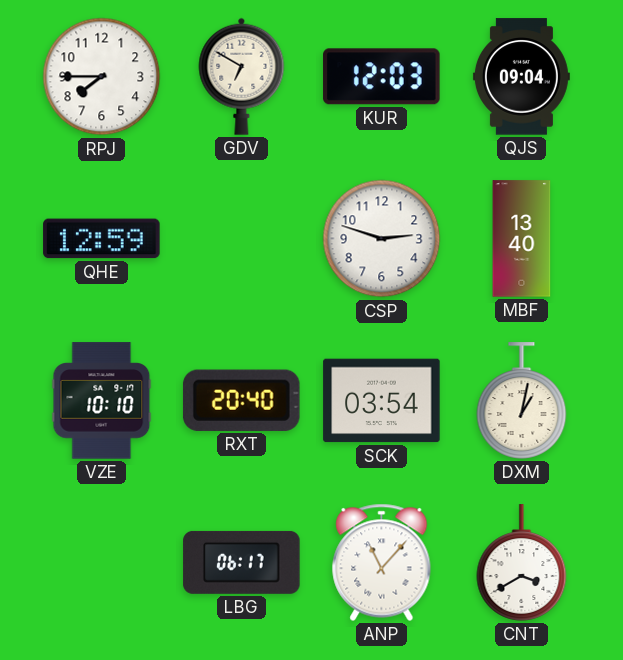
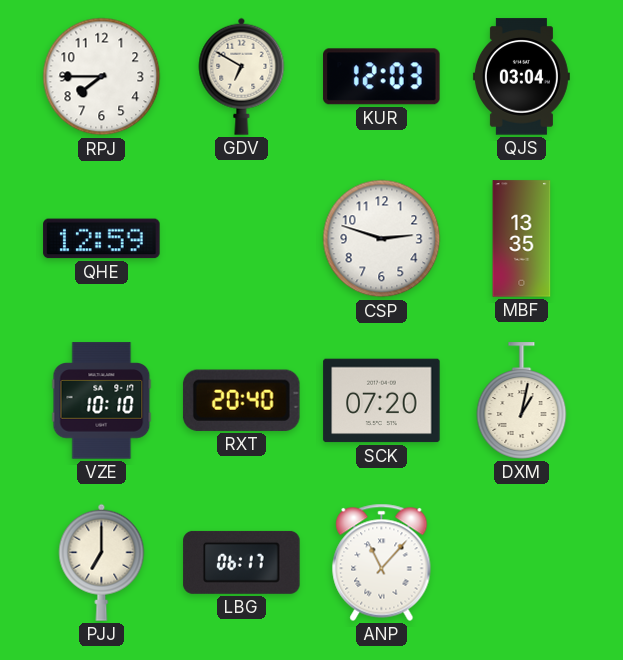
QJS: 09:04 -> 03:04
MBF: 13:40 -> 13:35
SCK: 03:54 -> 07:20
PJJ: none -> 7:00
CNT: 3:40 -> none
